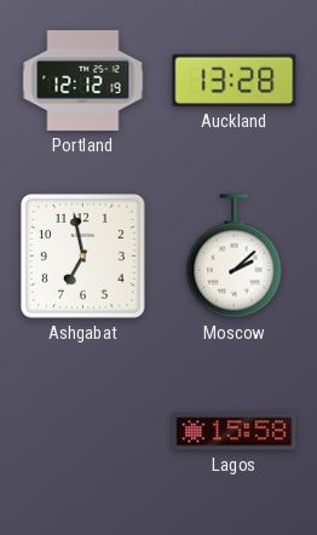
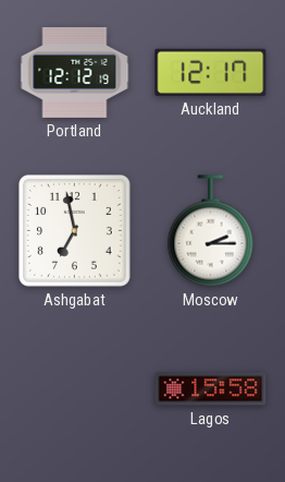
Auckland: 13:28 -> 12:17
Moscow: 2:08 -> 2:15
